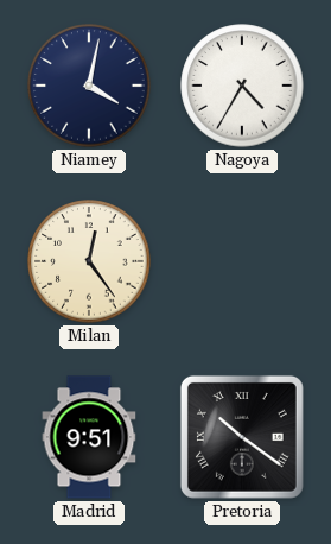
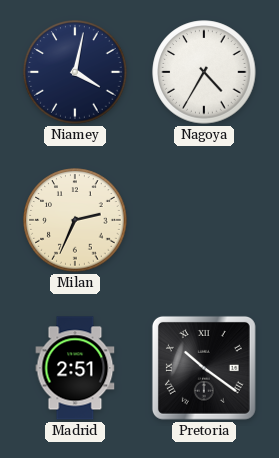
Milan: 12:24 -> 2:34
Madrid: 9:51 -> 2:51
